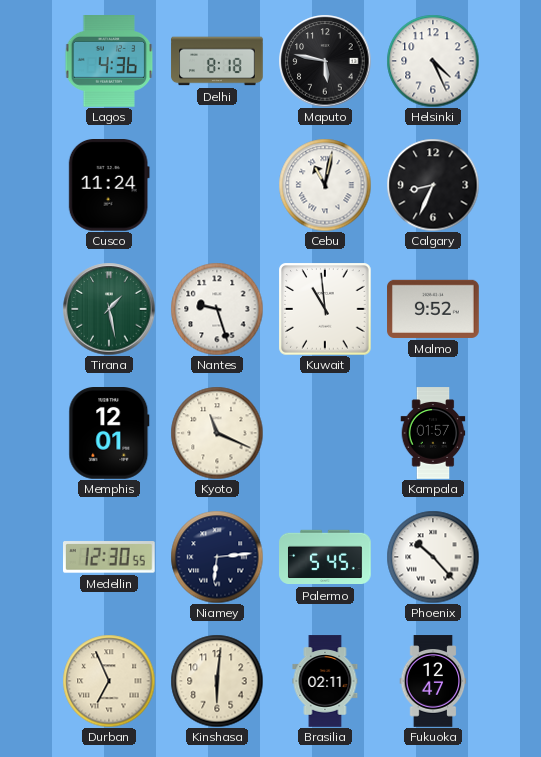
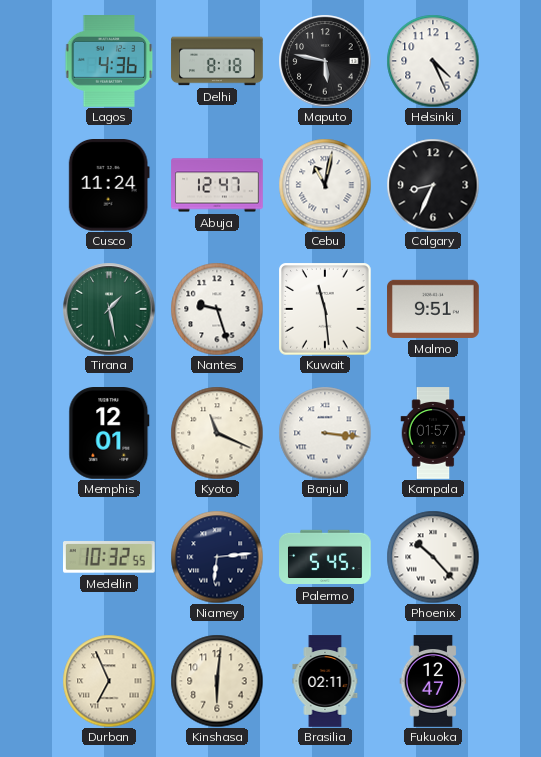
Abuja: none -> 12:47
Kuwait: 10:59 -> 11:29
Malmo: 9:52 -> 9:51
Banjul: none -> 3:16
Medellin: 12:30 -> 10:32
